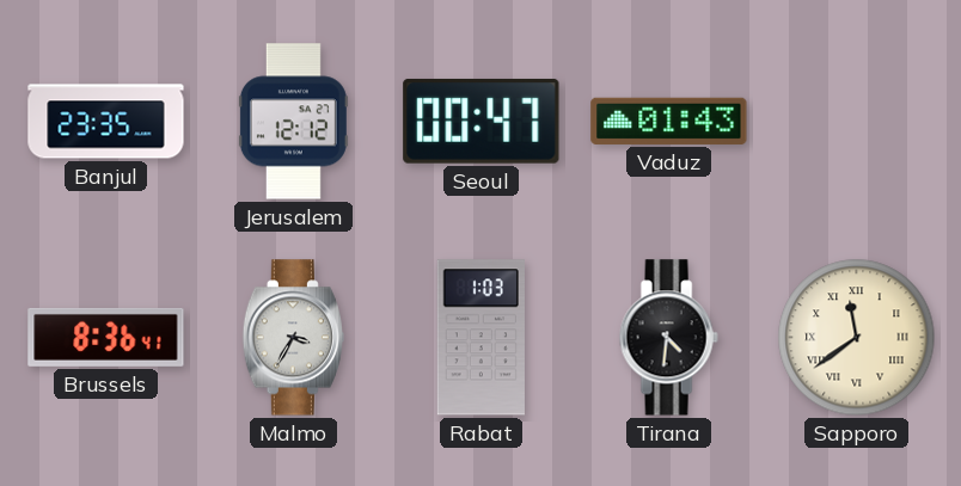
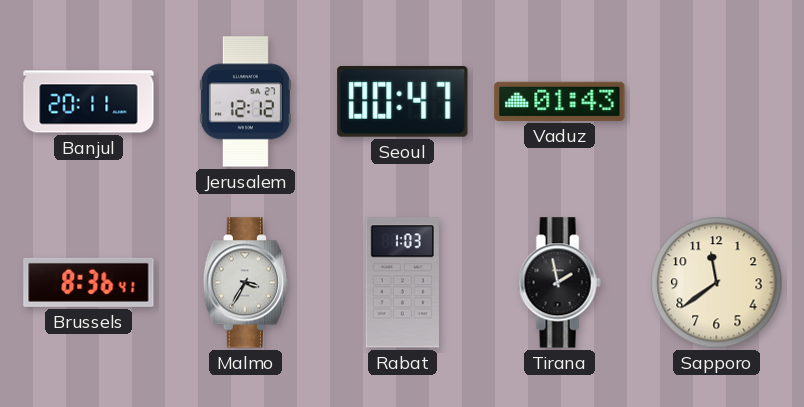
Banjul: 23:35 -> 20:11
Tirana: 4:31 -> 1:58
Sapporo numerals: Roman -> Arabic
